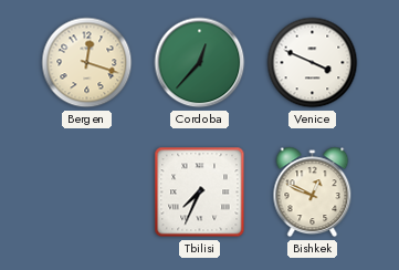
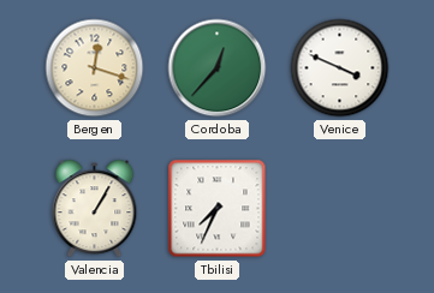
Valencia: none -> 1:05
Bishkek: 12:49 -> none
